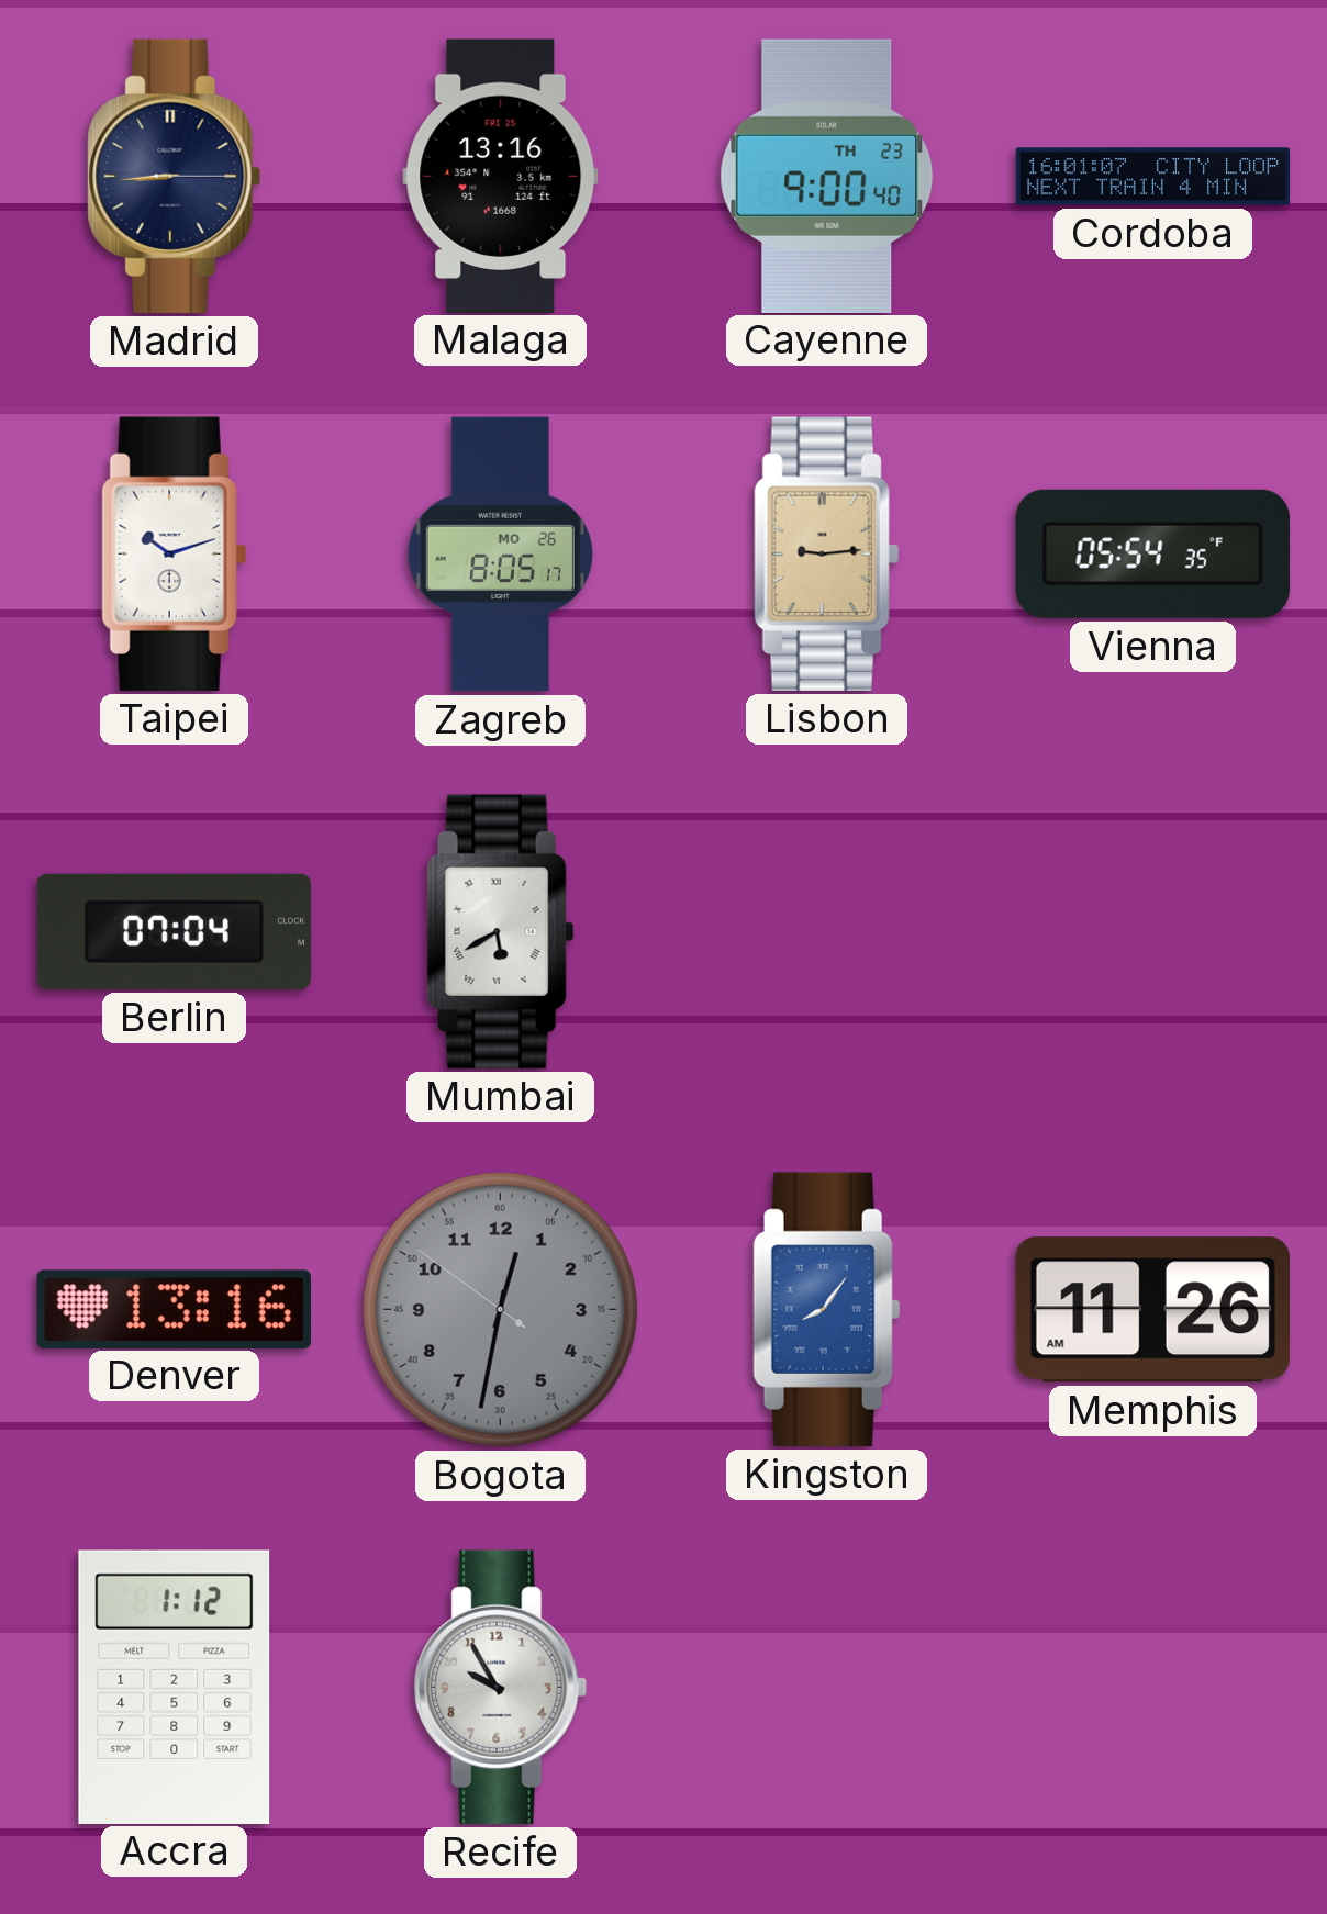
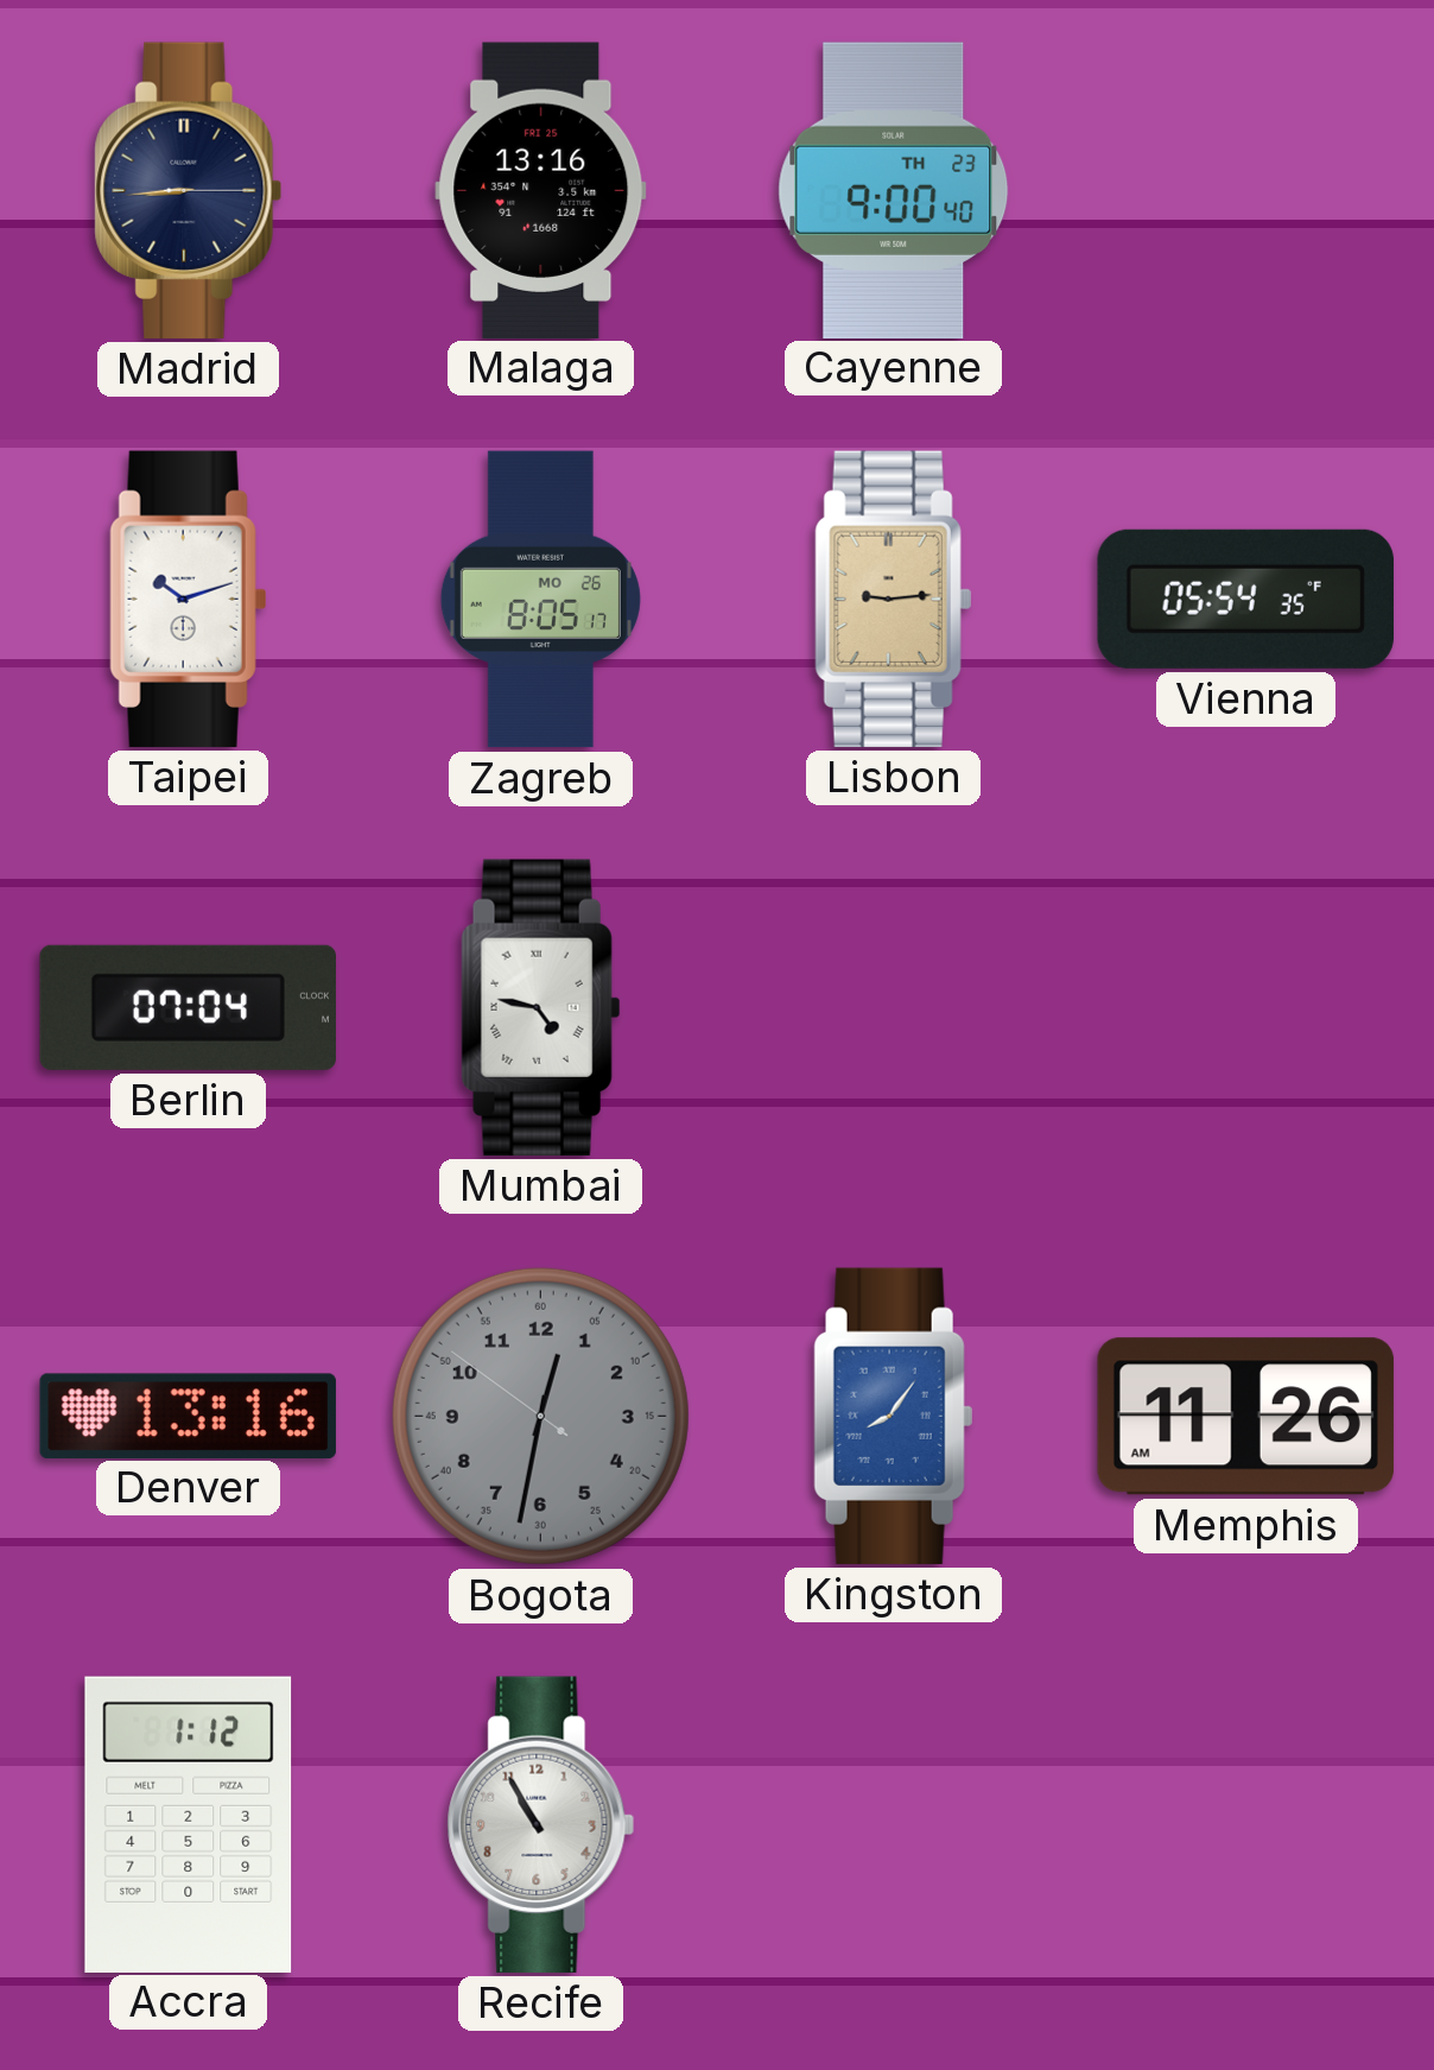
Cordoba: 16:01 -> none
Mumbai: 5:40 -> 4:47
Recife: 9:55 -> 10:55
